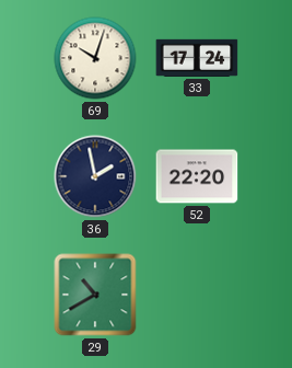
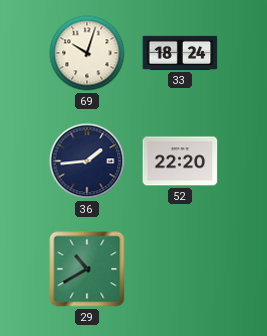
33: 17:24 -> 18:24
36: 1:58 -> 1:44
